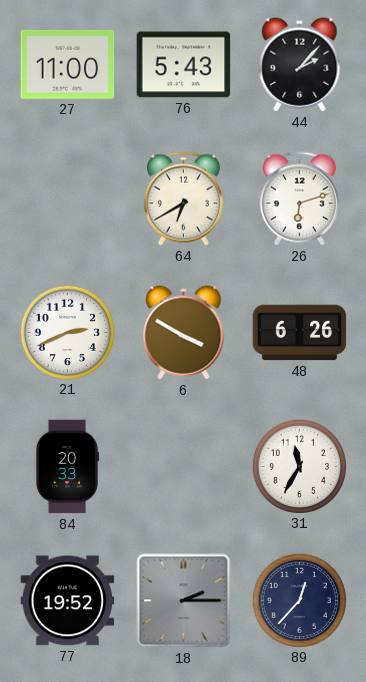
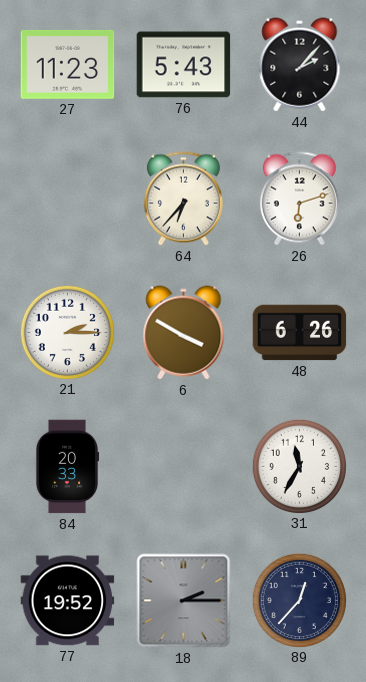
27: 11:00 -> 11:23
64: 6:40 -> 6:37
21: 2:41 -> 2:15
